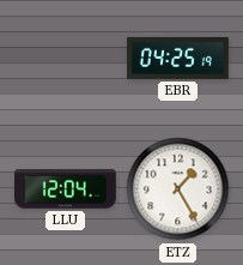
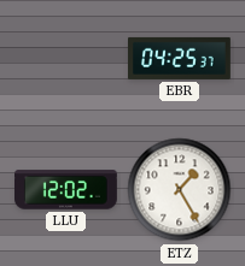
EBR: 04:25:19 -> 04:25:37
LLU: 12:04 -> 12:02
